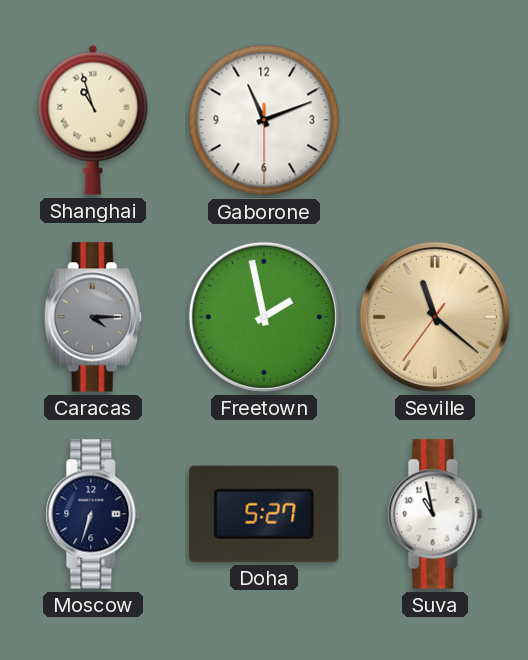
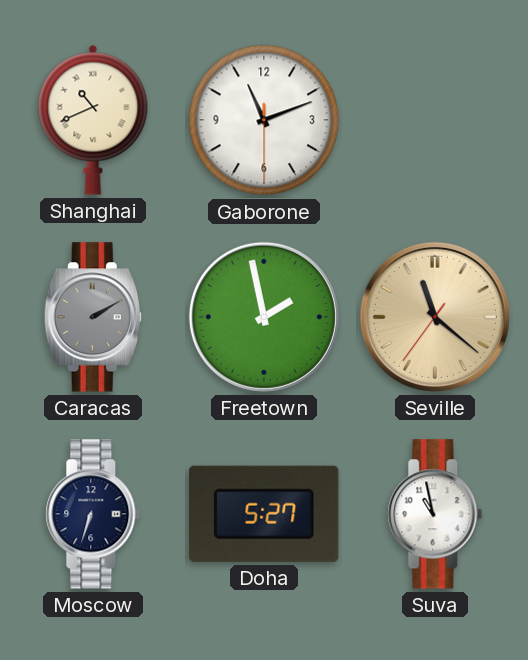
Shanghai: 10:57 -> 10:41
Caracas: 4:15 -> 2:10
